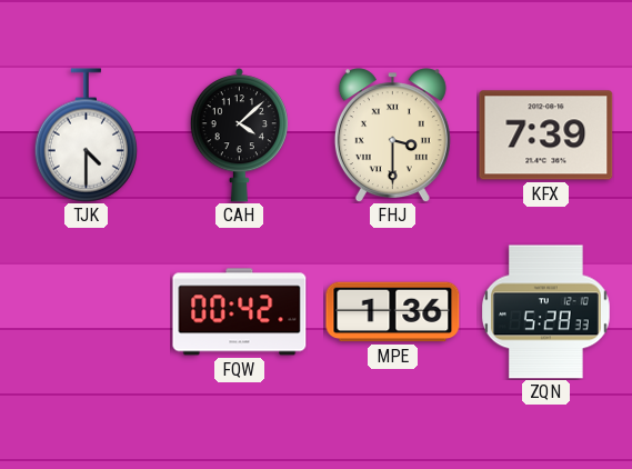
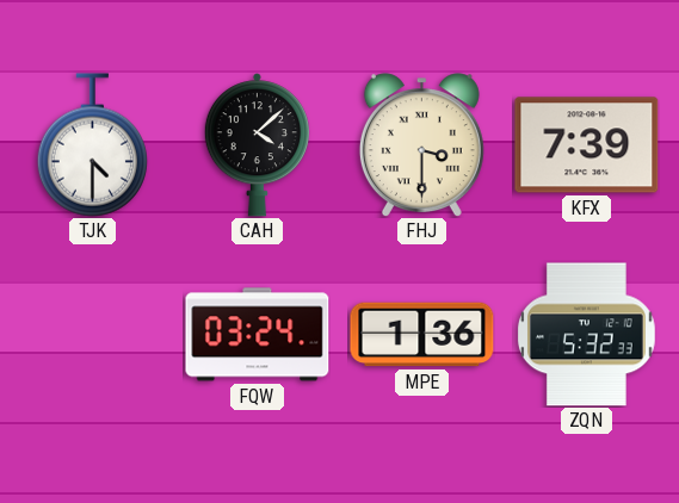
FQW: 00:42 -> 03:24
ZQN: 5:28 -> 5:32
